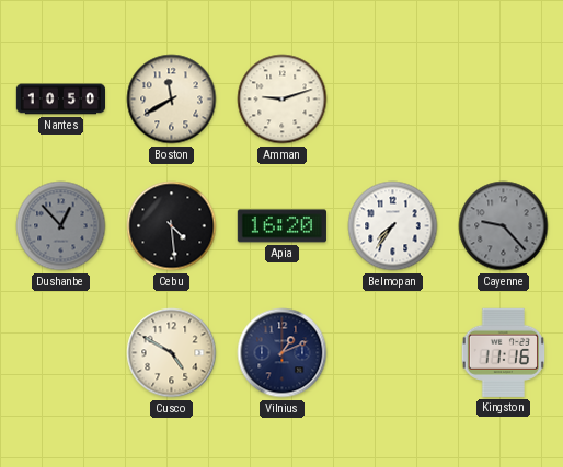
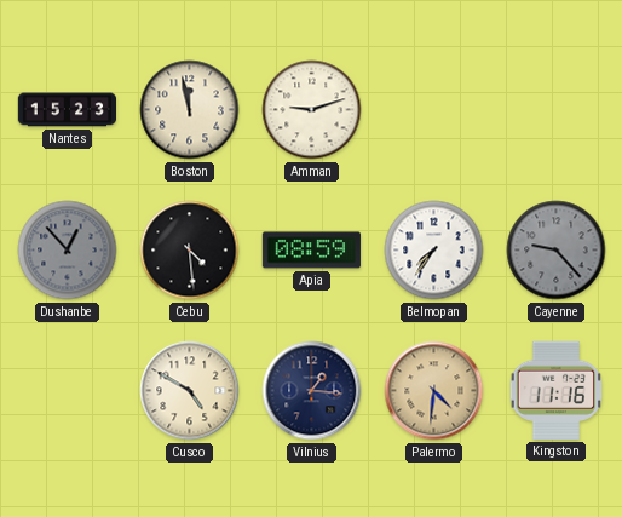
Nantes: 10:50 -> 15:23
Boston: 11:40 -> 11:58
Apia: 16:20 -> 08:59
Vilnius: 1:11 -> 1:16
Palermo: none -> 4:31
